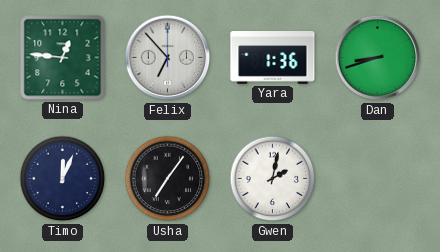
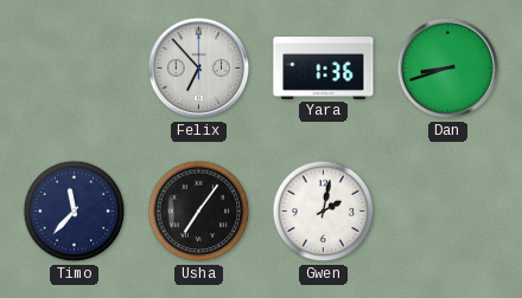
Nina: 12:46 -> none
Timo: 12:04 -> 11:37
